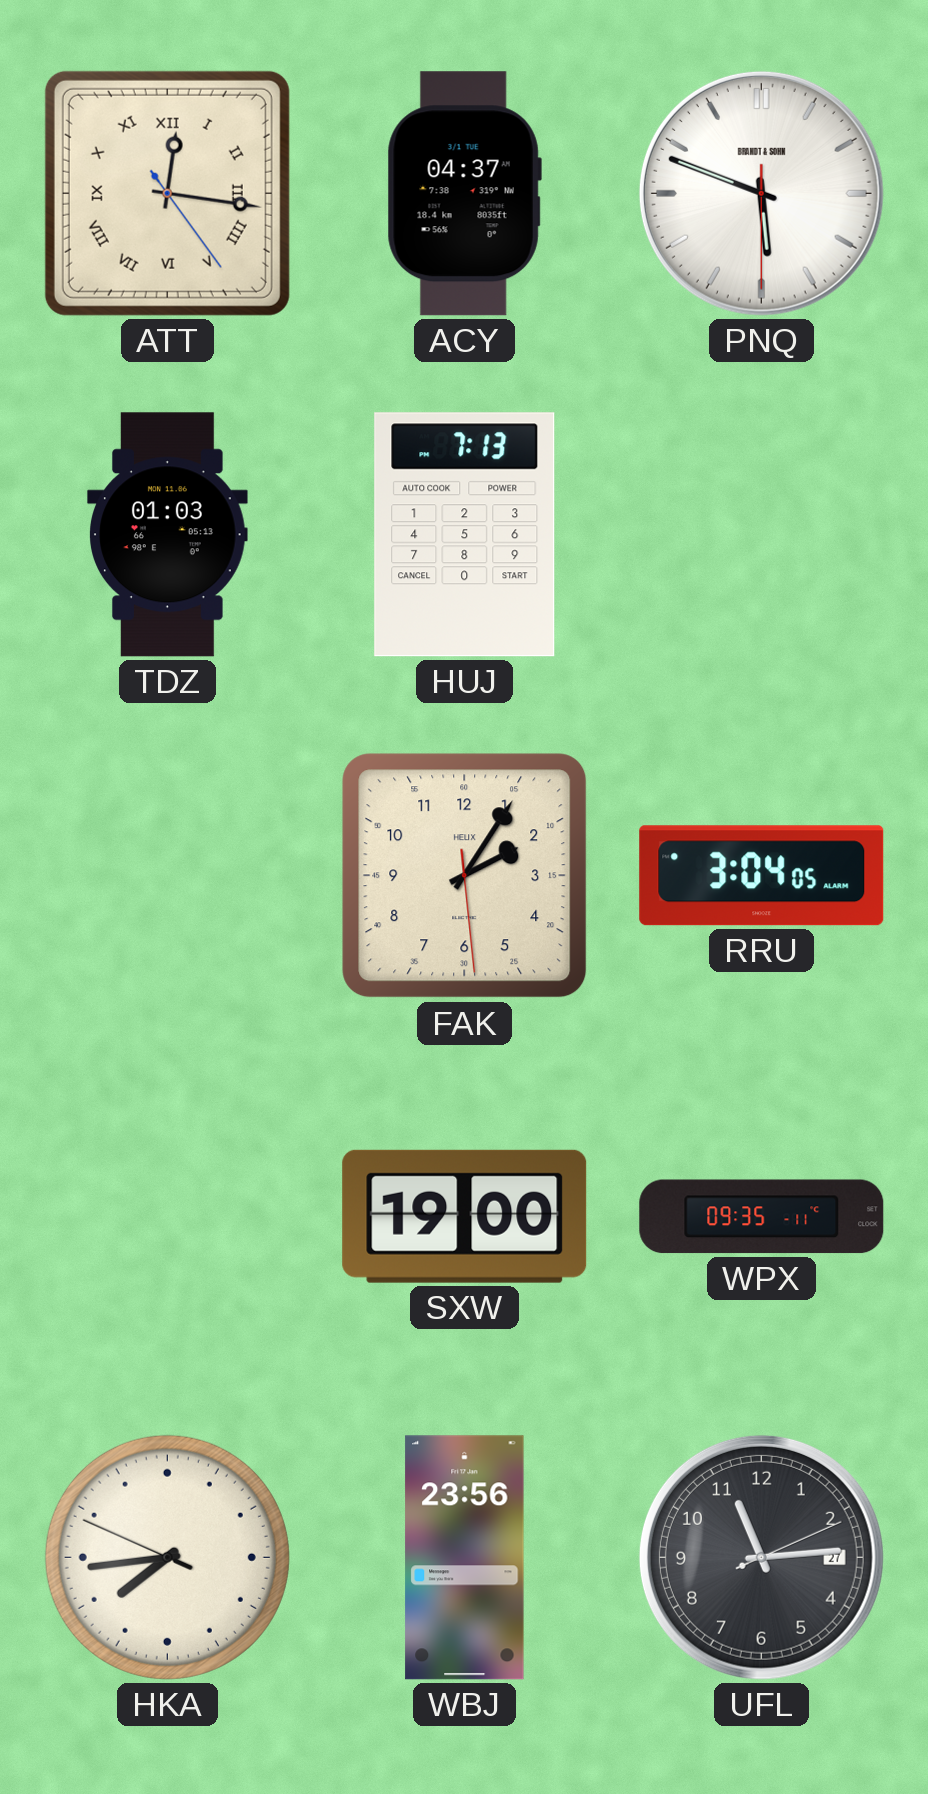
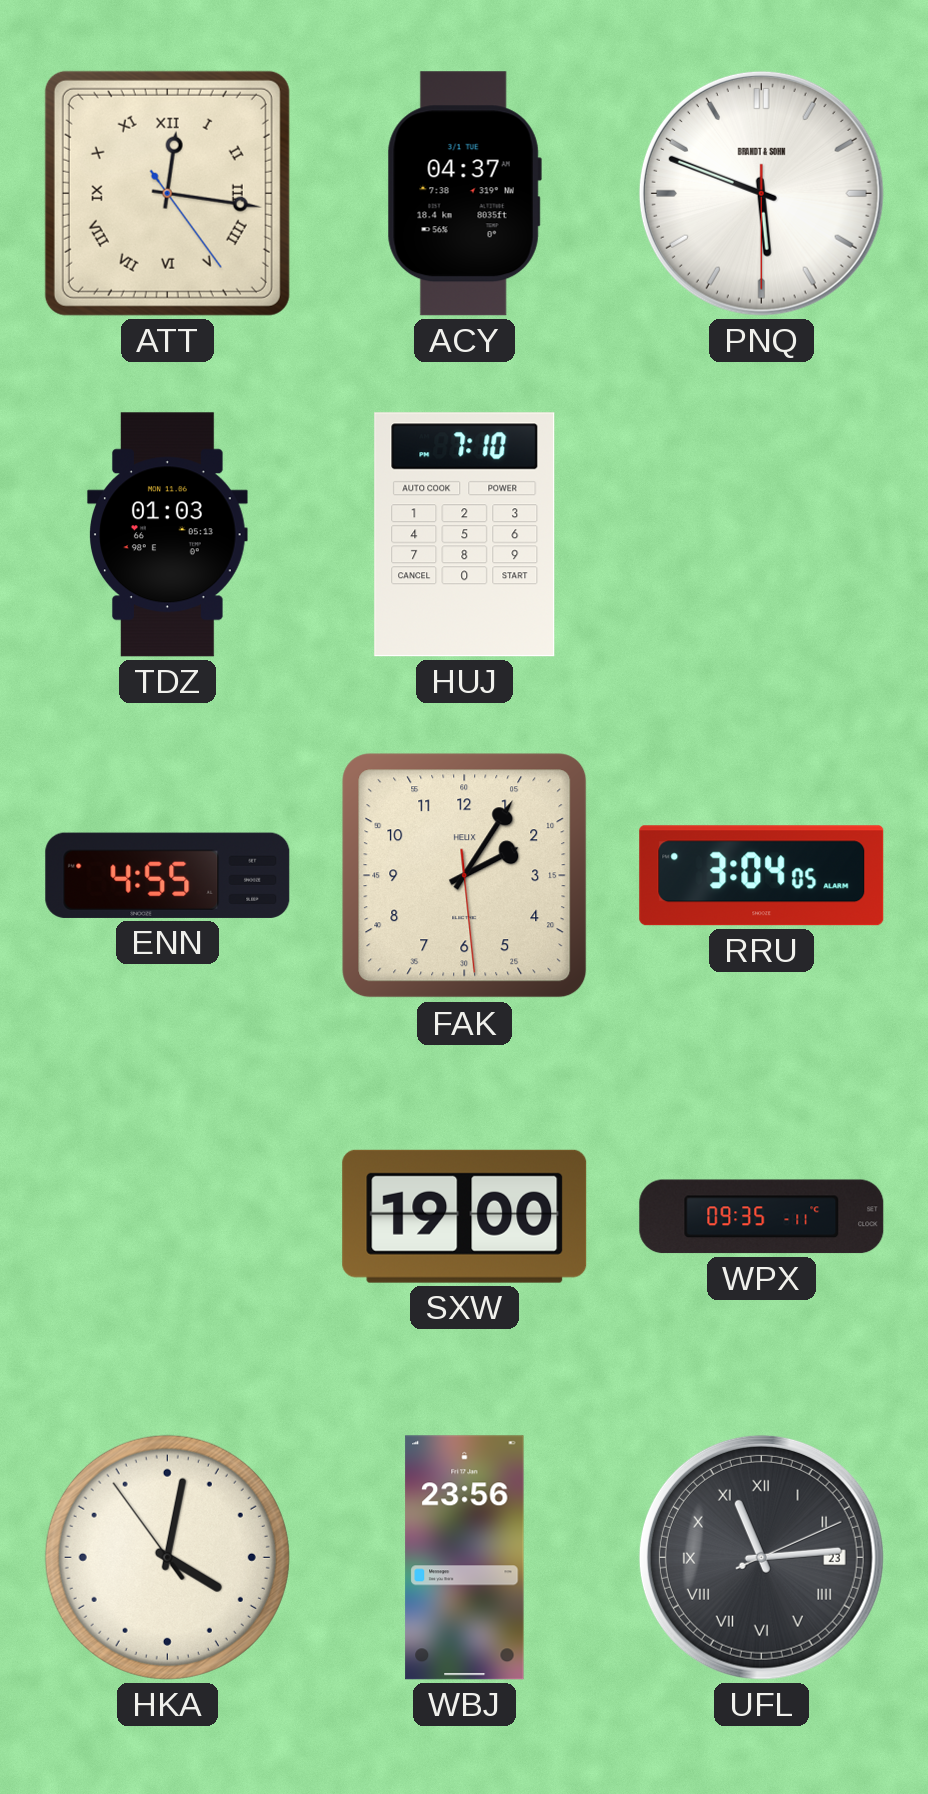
HUJ: 7:13 -> 7:10
ENN: none -> 4:55
HKA: 7:43 -> 4:01
UFL date: 27 -> 23
UFL numerals: Arabic -> Roman
